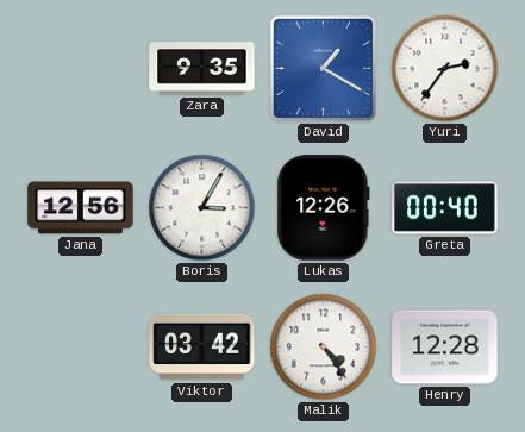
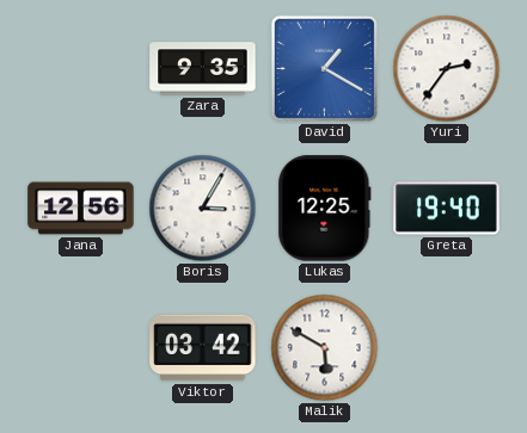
Lukas: 12:26 -> 12:25
Greta: 00:40 -> 19:40
Malik: 4:24 -> 5:50
Henry: 12:28 -> none
